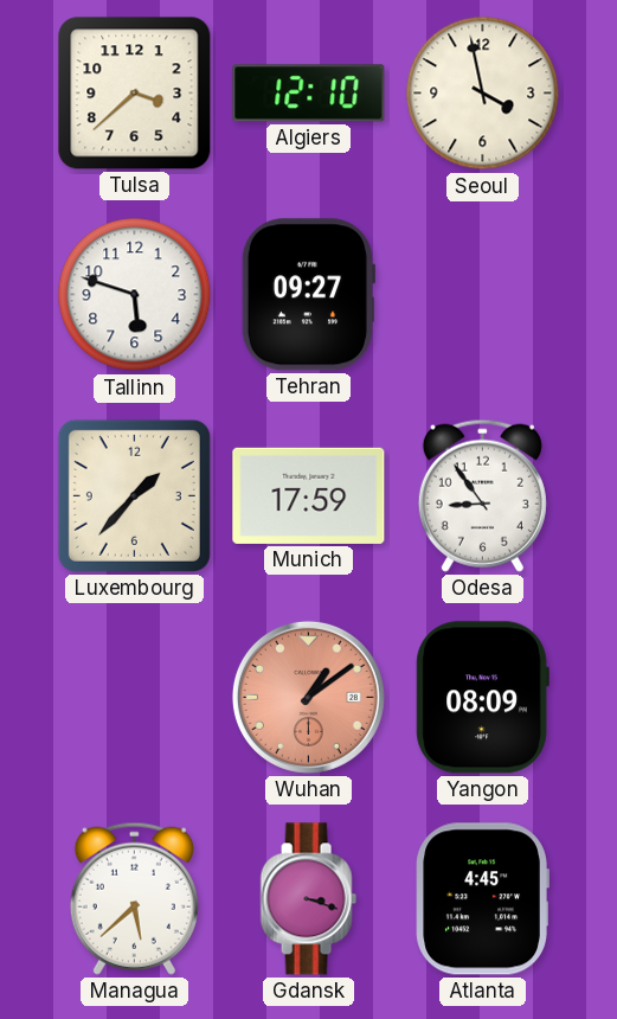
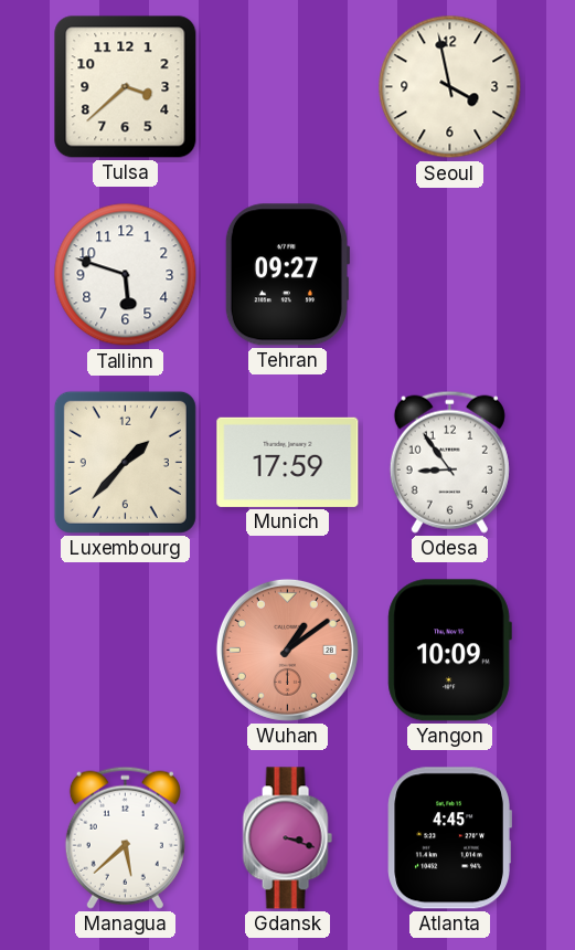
Algiers: 12:10 -> none
Yangon: 08:09 -> 10:09
